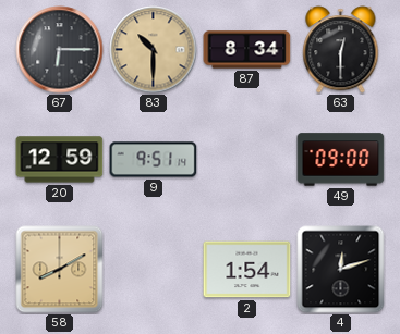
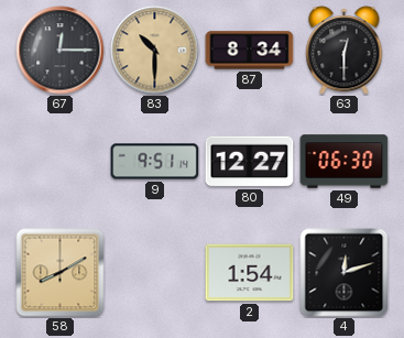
67: 6:15 -> 12:15
20: 12:59 -> none
80: none -> 12:27
49: 09:00 -> 06:30
